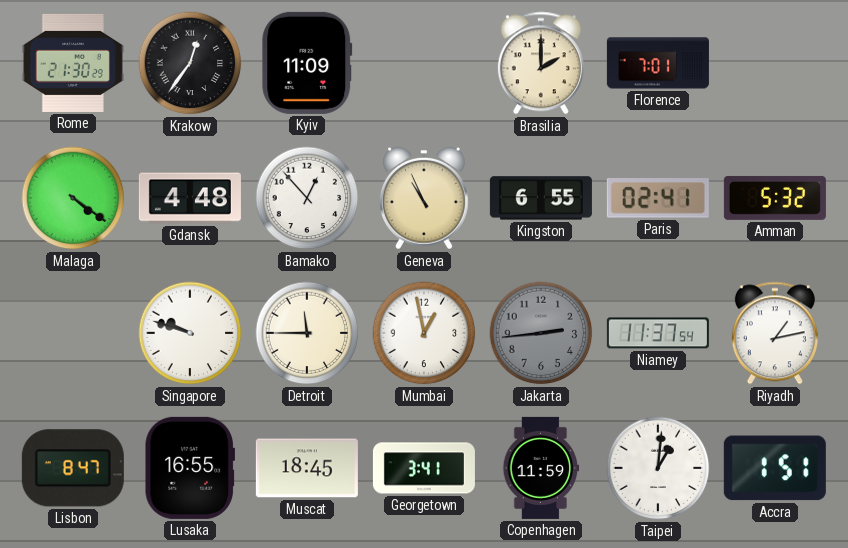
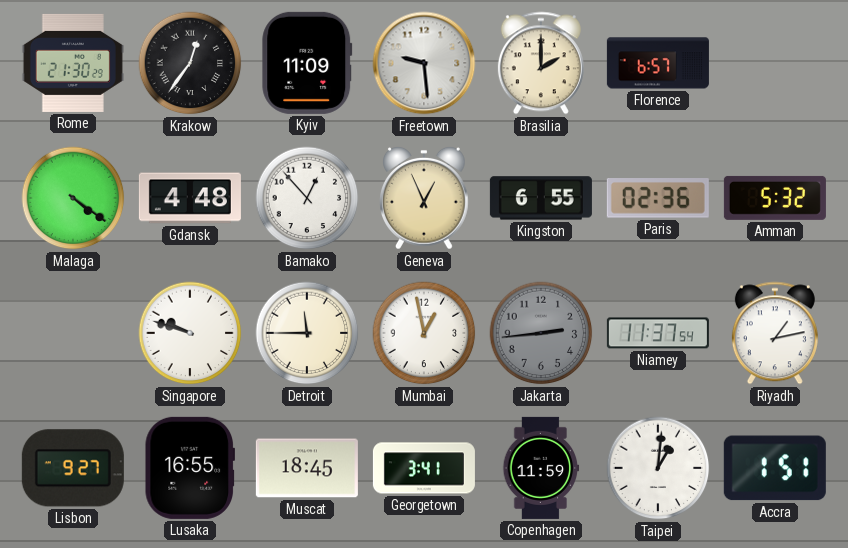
Freetown: none -> 9:29
Florence: 7:01 -> 6:57
Geneva: 10:56 -> 12:56
Paris: 02:41 -> 02:36
Lisbon: 8:47 -> 9:27
